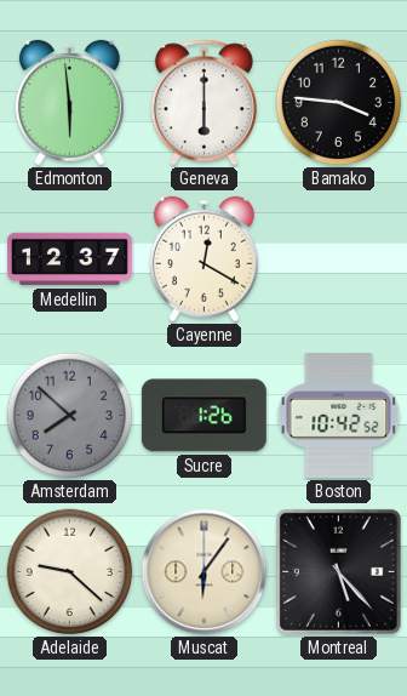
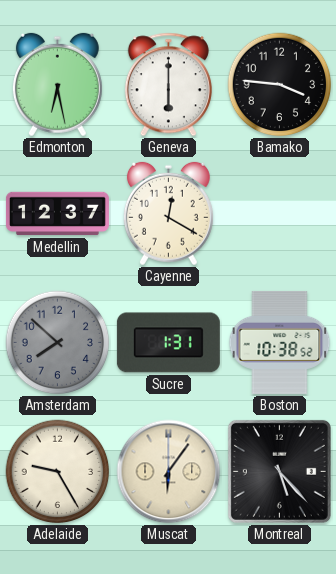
Edmonton: 5:59 -> 6:28
Sucre: 1:26 -> 1:31
Boston: 10:42 -> 10:38
Adelaide: 9:22 -> 9:25
